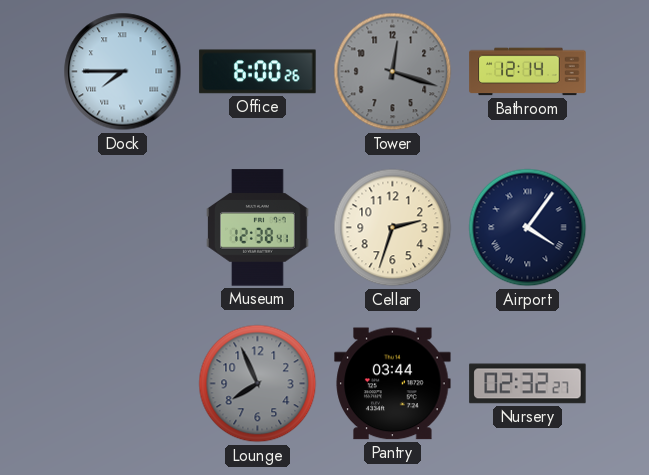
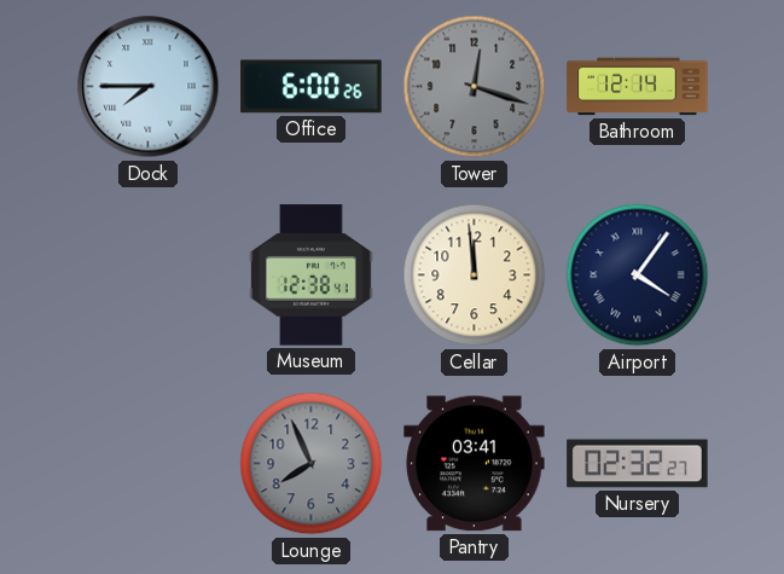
Cellar: 2:33 -> 11:59
Pantry: 03:44 -> 03:41
